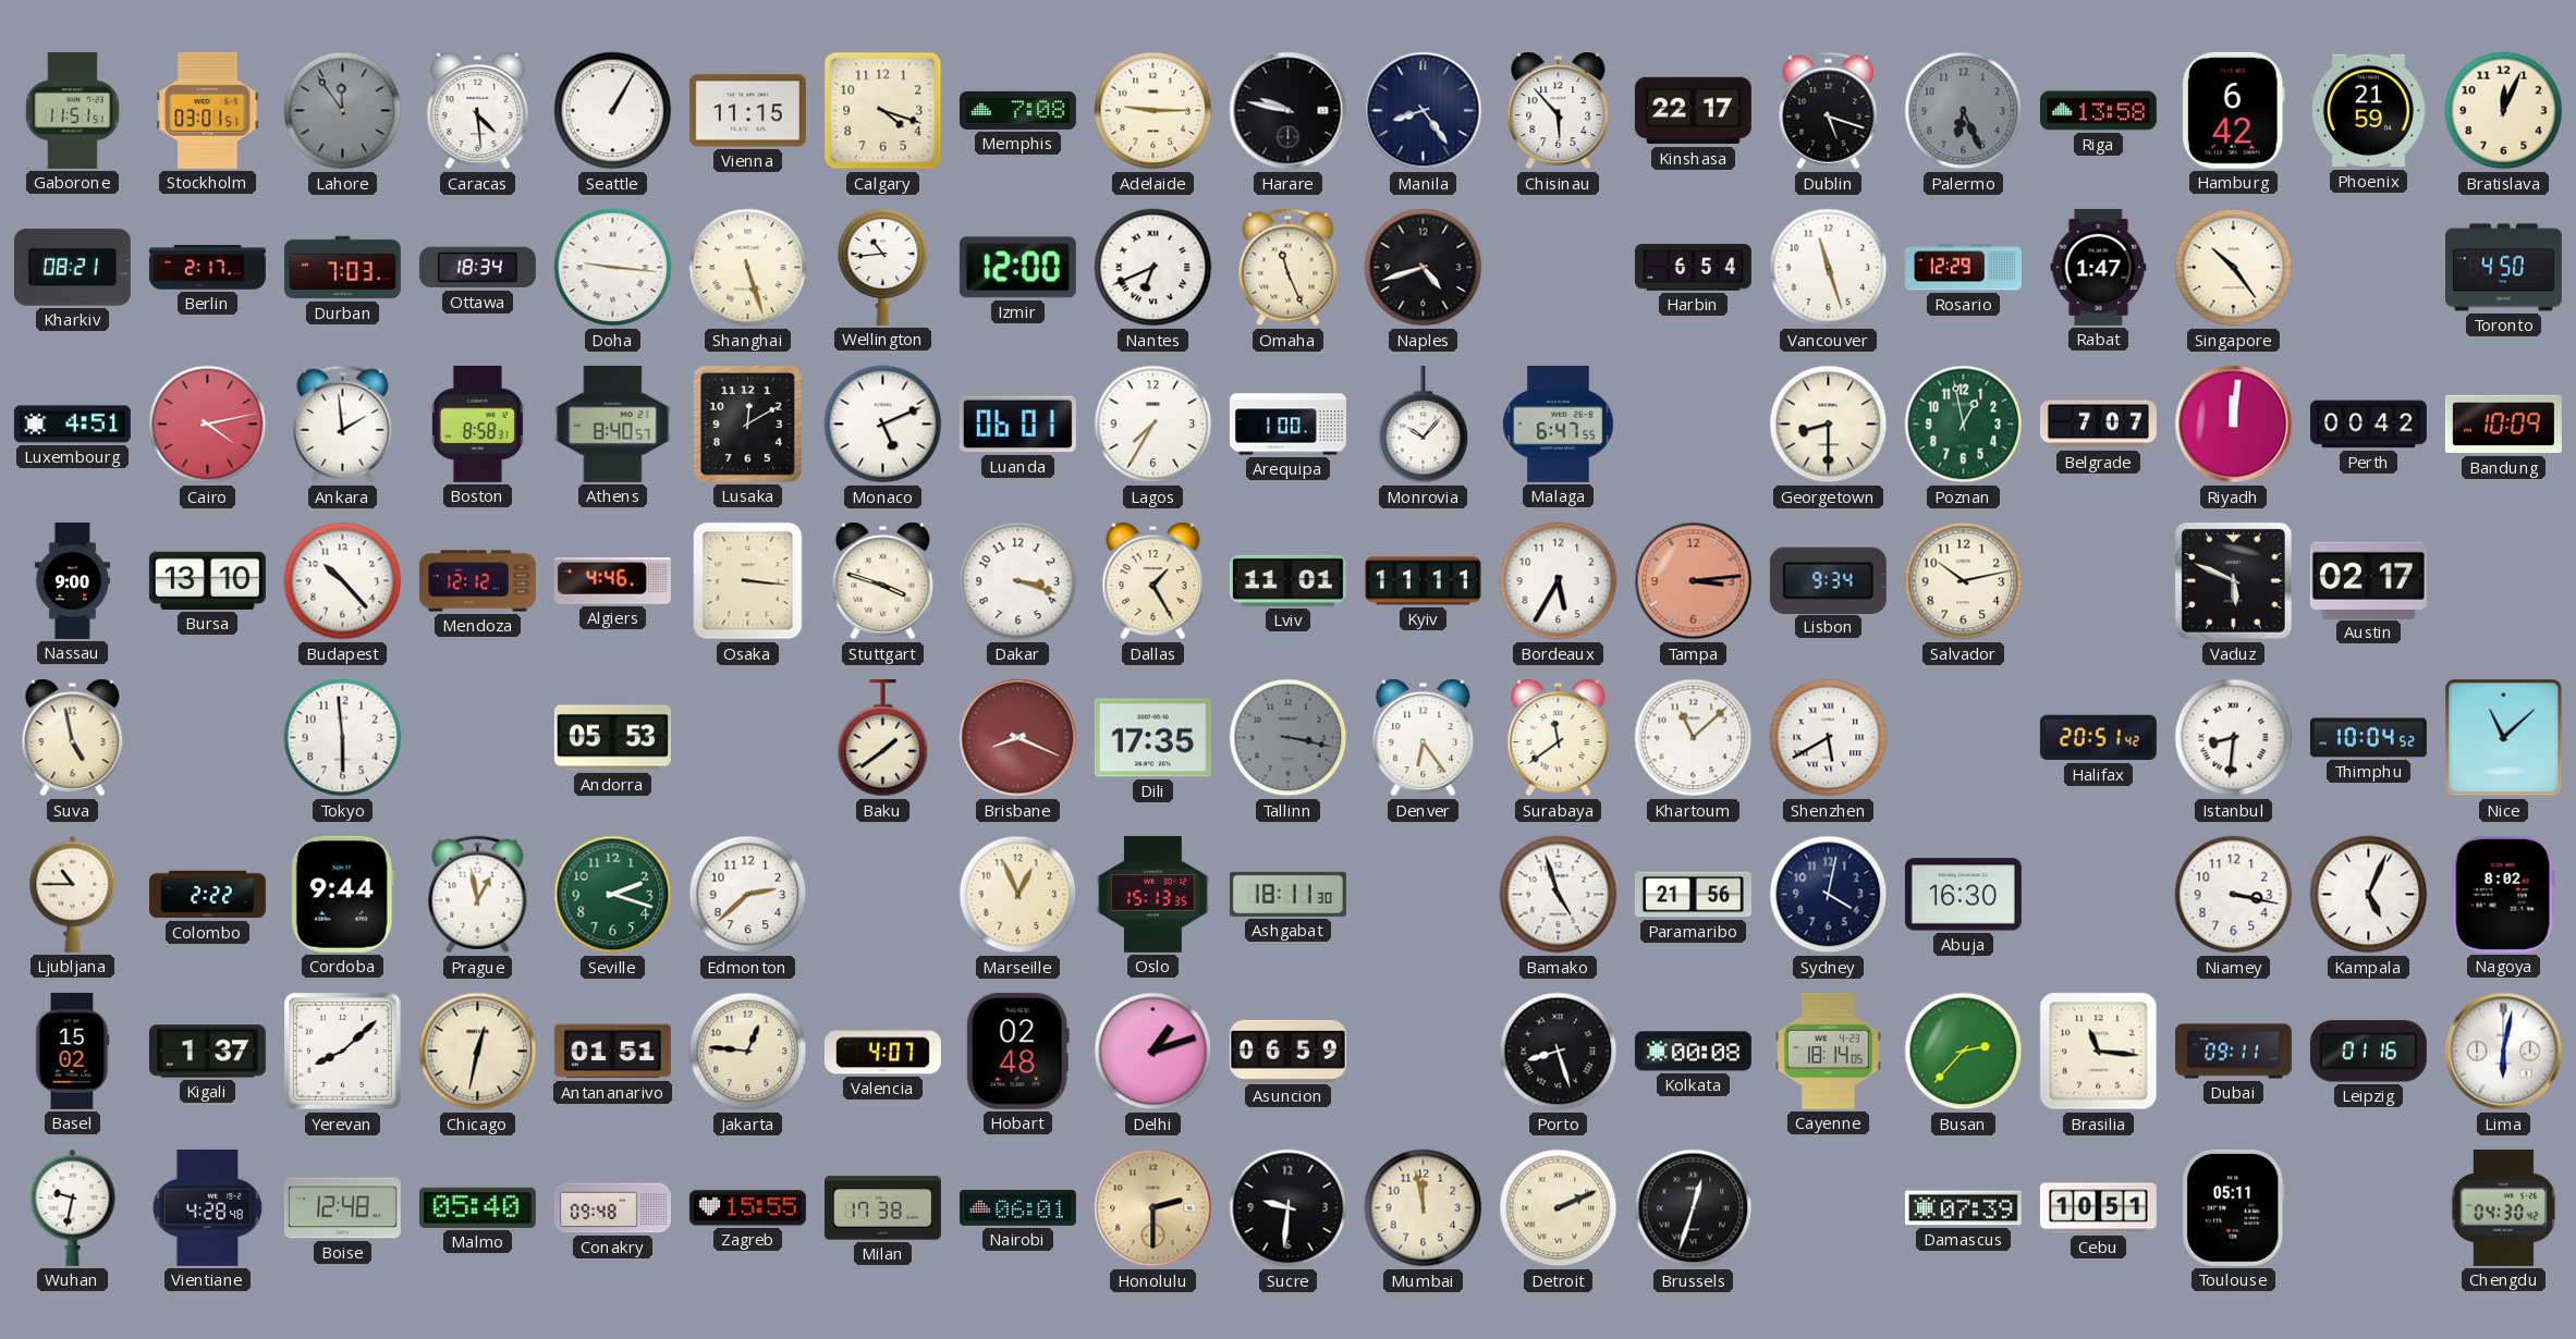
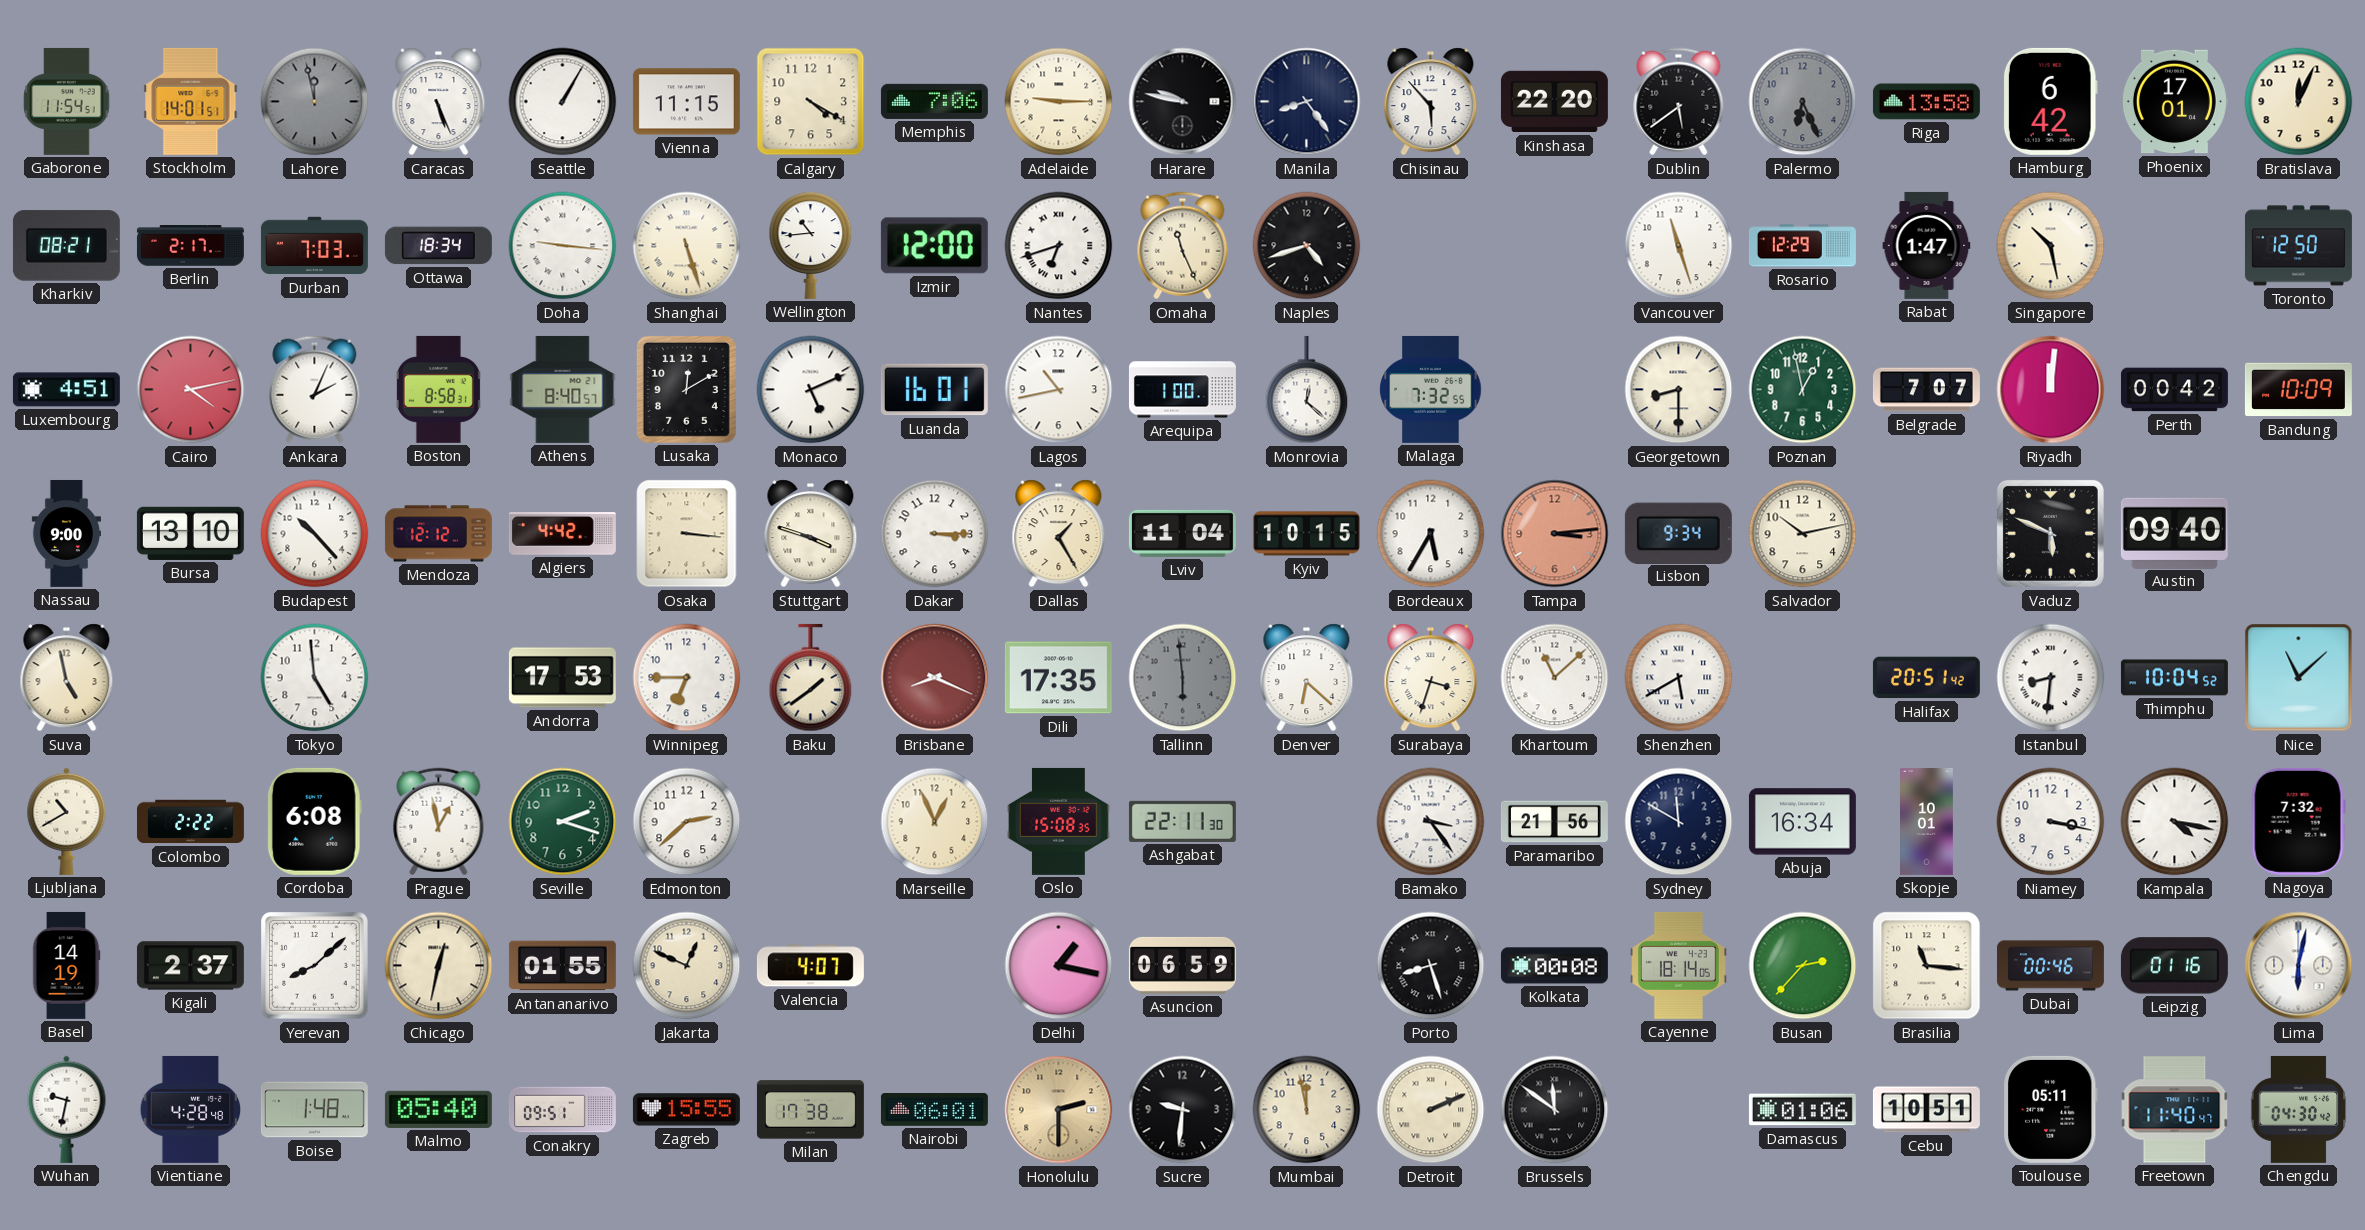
Gaborone: 11:51 -> 11:54
Stockholm: 03:01 -> 14:01
Lahore: 11:54 -> 11:58
Caracas: 4:29 -> 5:26
Calgary: 4:18 -> 4:20
Memphis: 7:08 -> 7:06
Kinshasa: 22:17 -> 22:20
Dublin: 5:18 -> 5:39
Phoenix: 21:59 -> 17:01
Nantes: 6:41 -> 6:42
Harbin: 6:54 -> none
Singapore: 10:24 -> 10:28
Toronto: 4:50 -> 12:50
Ankara: 1:59 -> 2:04
Luanda: 06:01 -> 16:01
Lagos: 7:35 -> 10:43
Monrovia: 10:07 -> 12:22
Malaga: 6:47 -> 7:32
Algiers: 4:46 -> 4:42
Dakar: 3:18 -> 3:15
Lviv: 11:01 -> 11:04
Kyiv: 11:11 -> 10:15
Austin: 02:17 -> 09:40
Tokyo: 5:59 -> 4:59
Andorra: 05:53 -> 17:53
Winnipeg: none -> 6:45
Tallinn: 3:17 -> 5:59
Denver: 6:24 -> 6:22
Surabaya: 11:39 -> 3:33
Ljubljana: 10:45 -> 10:40
Cordoba: 9:44 -> 6:08
Oslo: 15:13 -> 15:08
Ashgabat: 18:11 -> 22:11
Bamako: 4:57 -> 3:24
Sydney: 4:02 -> 11:50
Abuja: 16:30 -> 16:34
Skopje: none -> 10:01
Kampala: 5:04 -> 4:17
Nagoya: 8:02 -> 7:32
Basel: 15:02 -> 14:19
Kigali: 1:37 -> 2:37
Antananarivo: 01:51 -> 01:55
Jakarta: 12:46 -> 12:49
Hobart: 02:48 -> none
Delhi: 1:12 -> 1:17
Dubai: 09:11 -> 00:46
Boise: 12:48 -> 1:48
Conakry: 09:48 -> 09:51
Brussels: 12:33 -> 11:51
Damascus: 07:39 -> 01:06
Freetown: none -> 11:40
